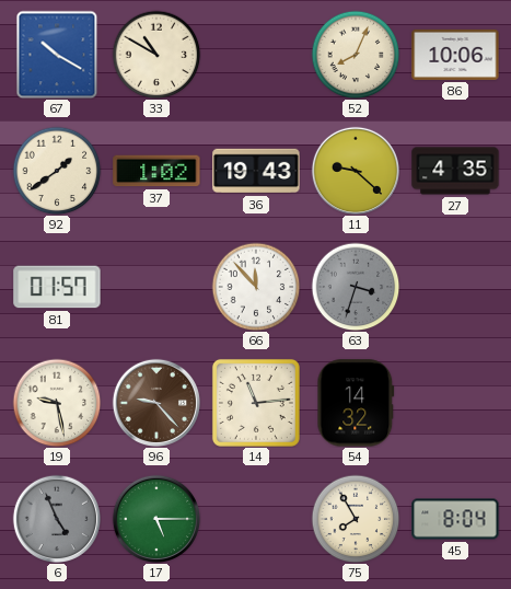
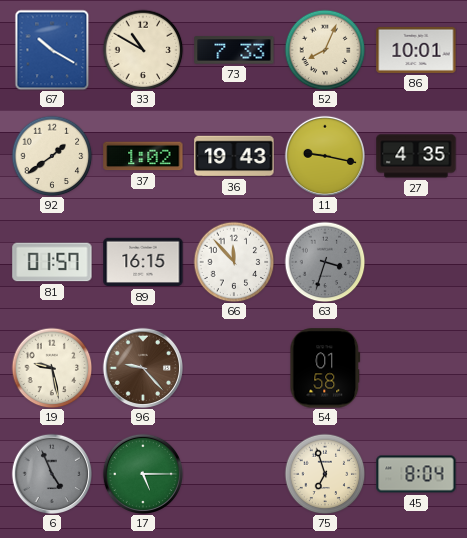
73: none -> 7:33
86: 10:06 -> 10:01
11: 9:22 -> 9:17
89: none -> 16:15
14: 11:14 -> none
54: 14:32 -> 01:58
75: 7:55 -> 6:57
